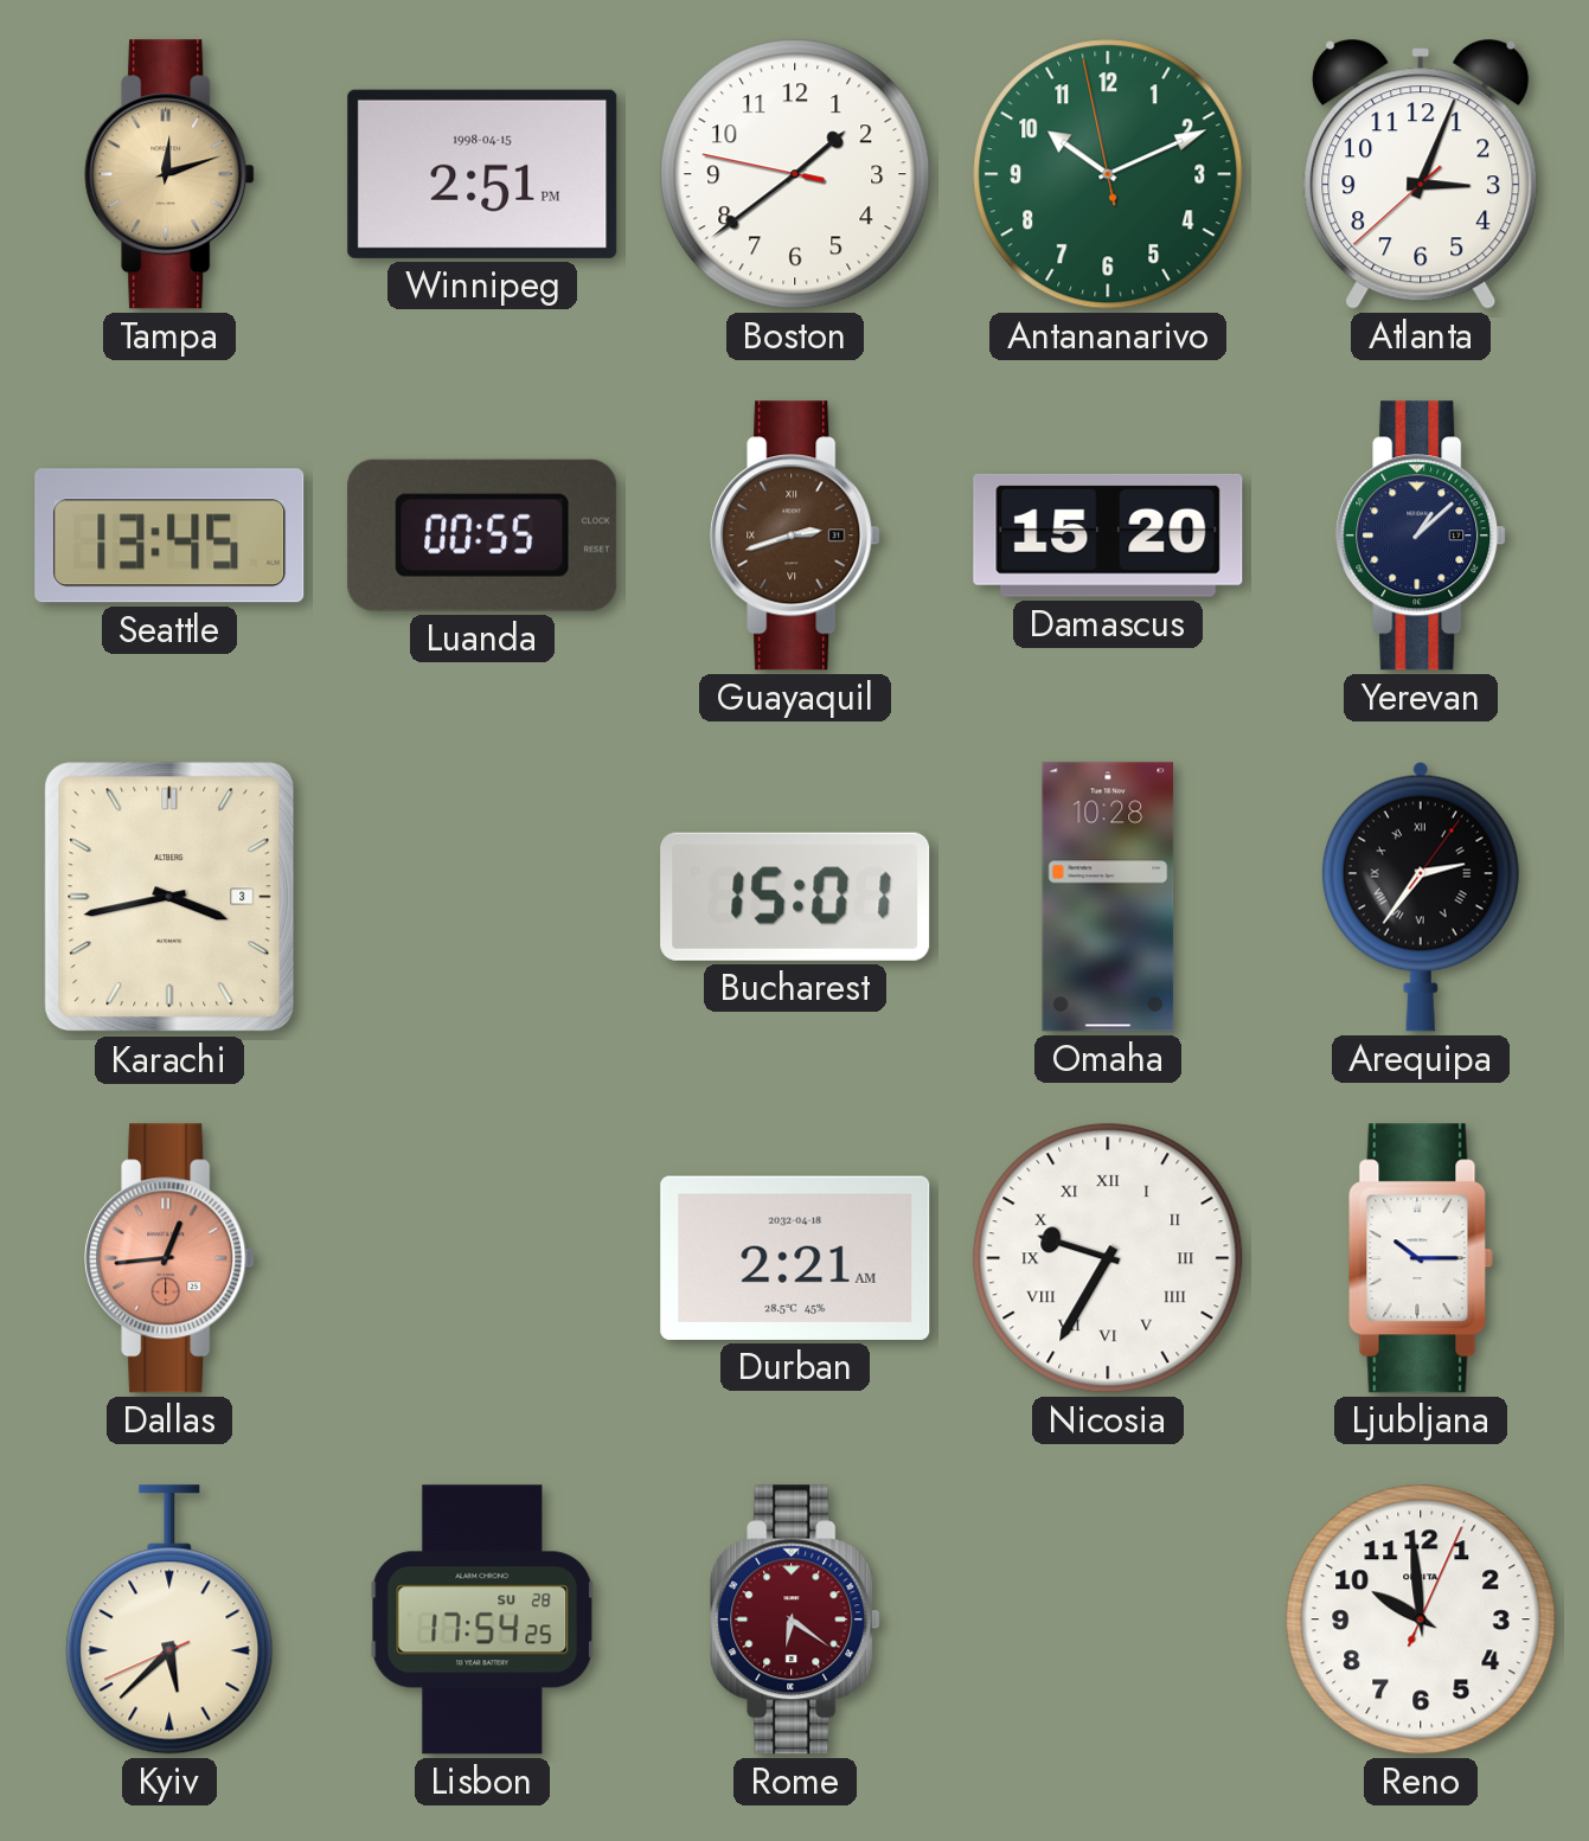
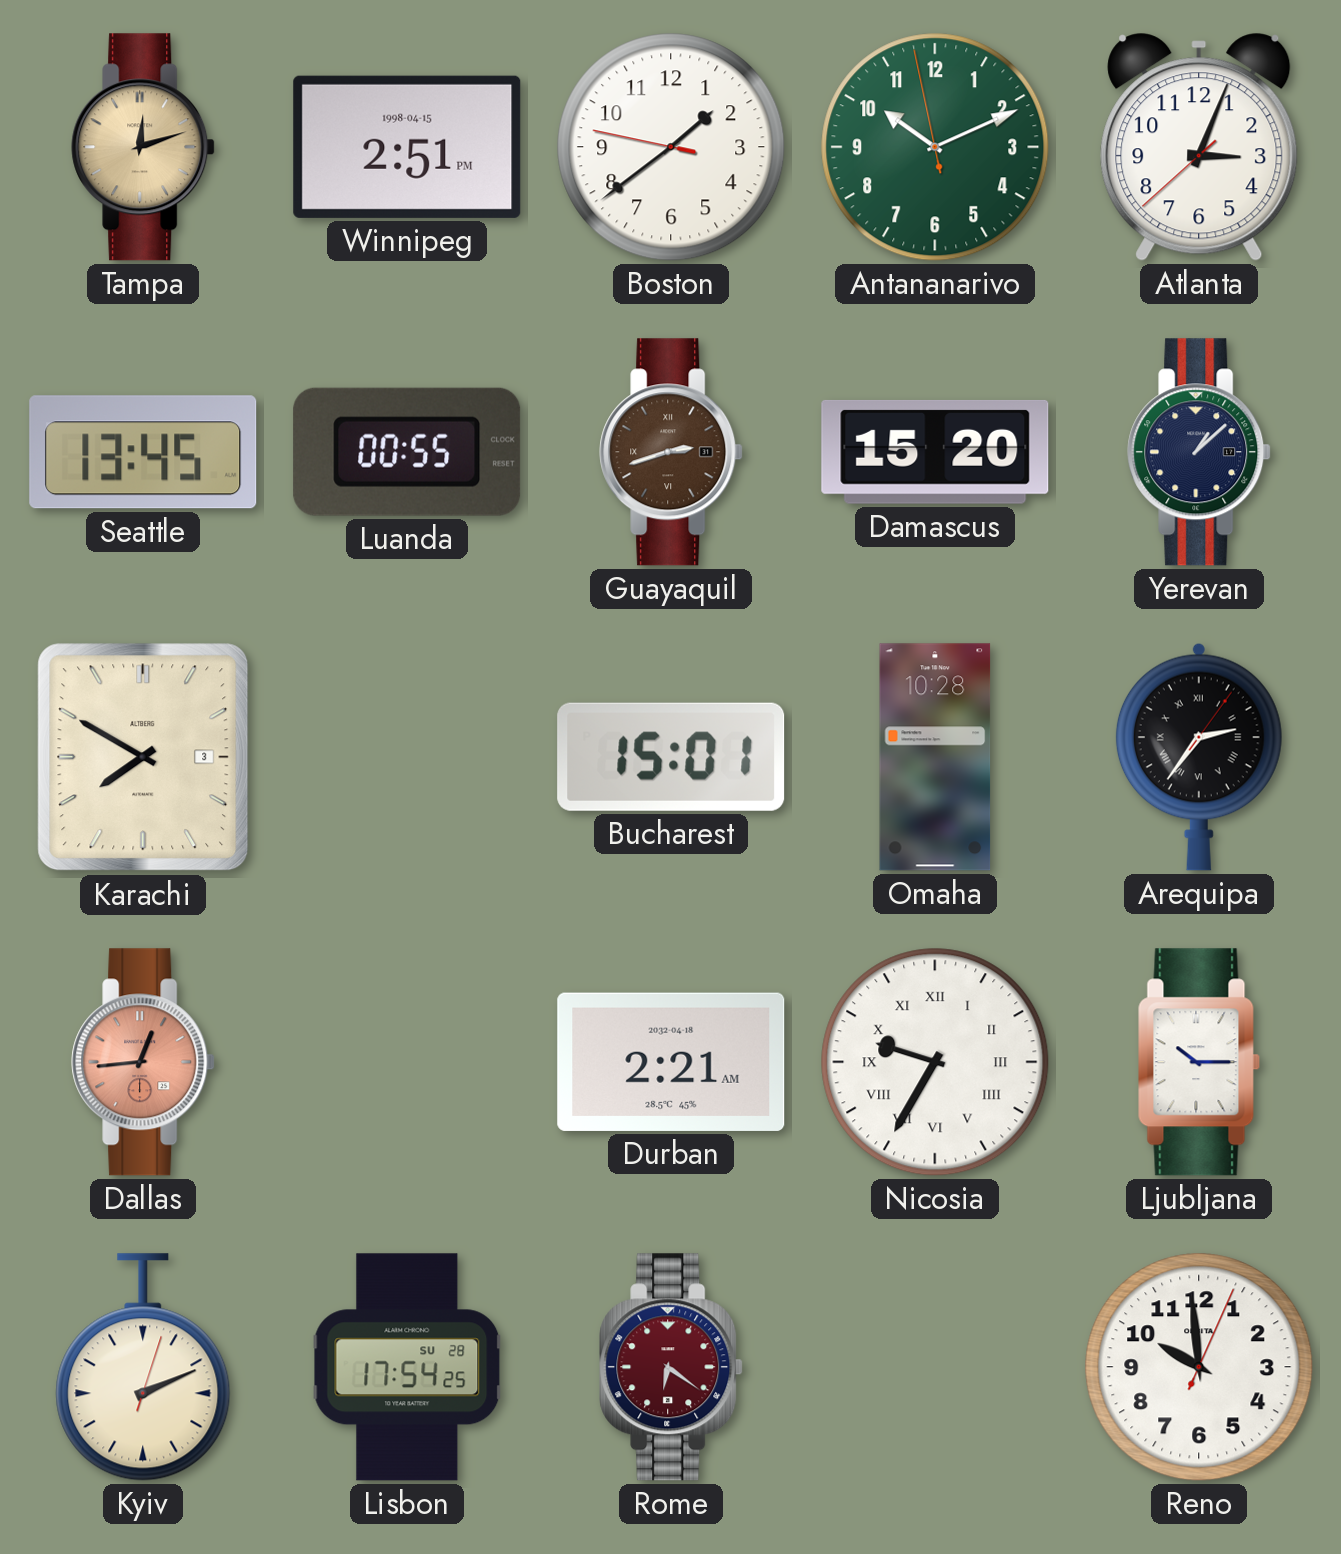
Karachi: 3:43 -> 7:50
Kyiv: 5:37 -> 2:11
